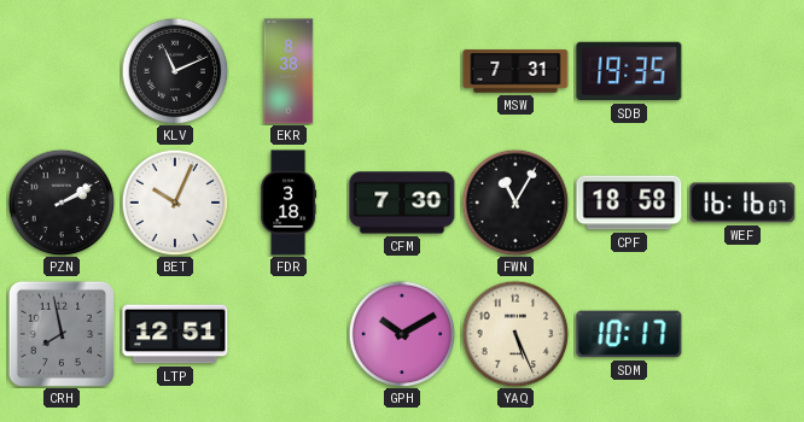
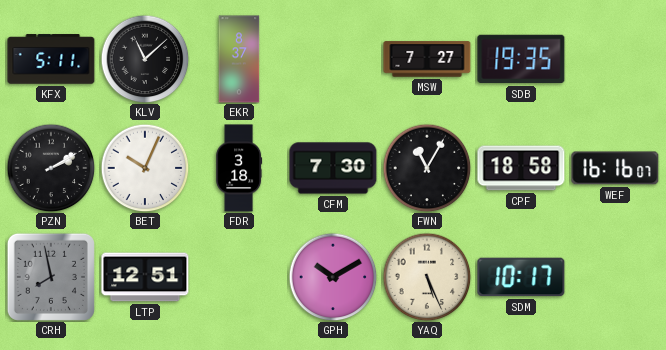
KFX: none -> 5:11
KLV: 11:11 -> 11:08
EKR: 8:38 -> 8:37
MSW: 7:31 -> 7:27
